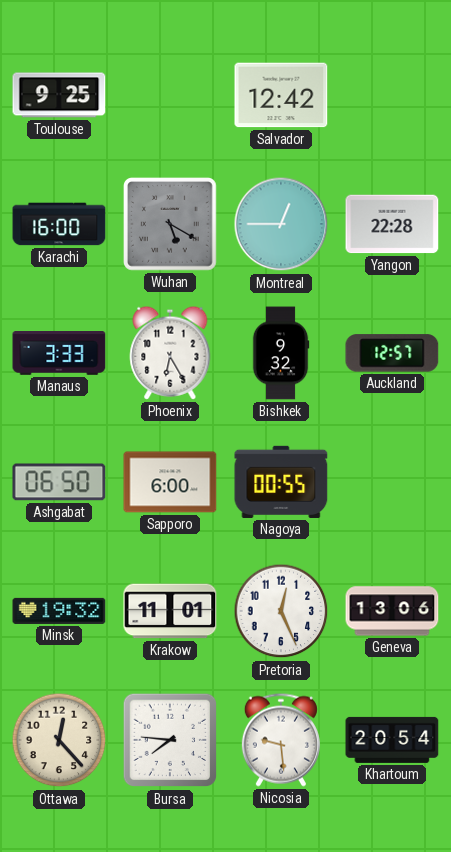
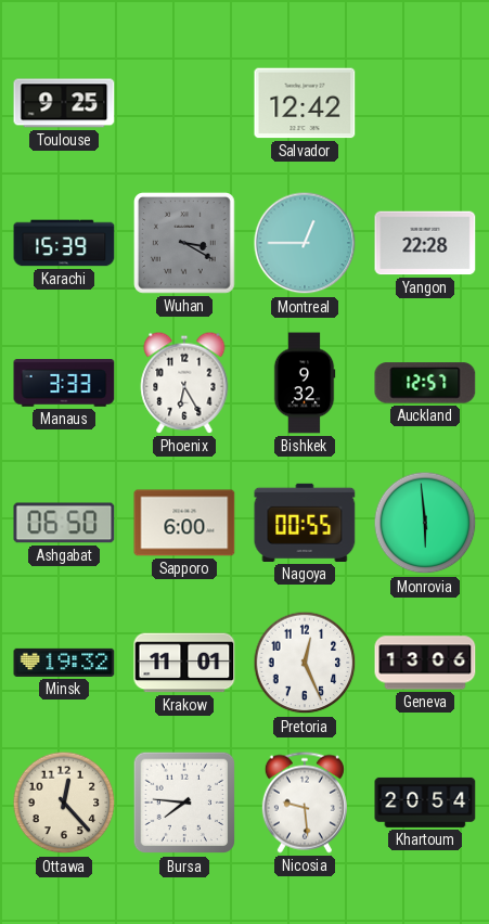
Karachi: 16:00 -> 15:39
Wuhan: 5:20 -> 3:20
Monrovia: none -> 5:59
